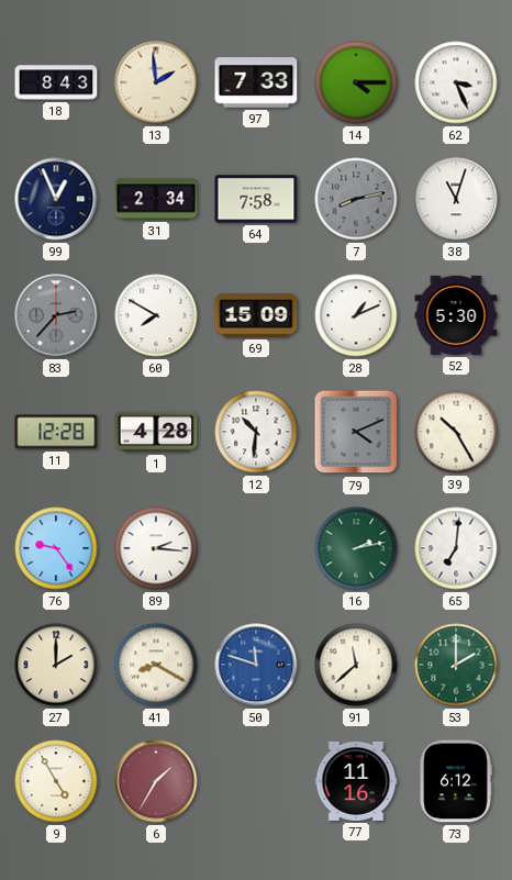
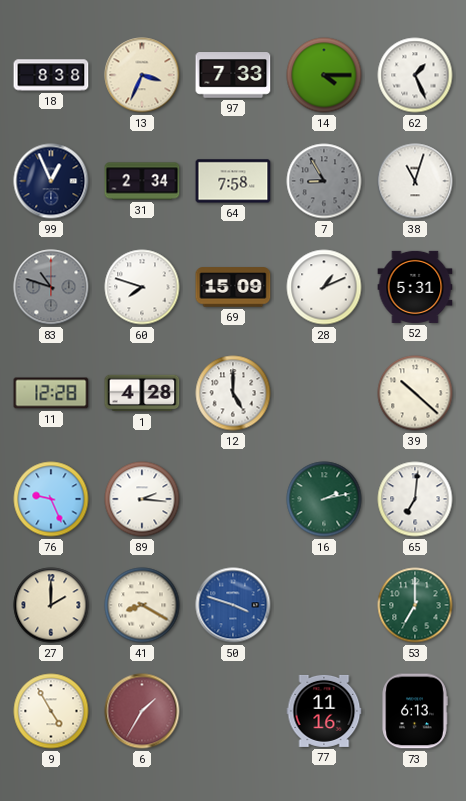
18: 8:43 -> 8:38
13: 1:59 -> 3:34
62: 3:26 -> 1:26
7: 8:13 -> 8:55
83: 2:37 -> 10:48
60: 7:50 -> 7:48
52: 5:30 -> 5:31
12: 10:31 -> 5:00
79: 4:11 -> none
39: 10:25 -> 10:22
76: 9:24 -> 9:26
50: 11:48 -> 3:48
91: 11:38 -> none
53: 2:00 -> 7:00
73: 6:12 -> 6:13
